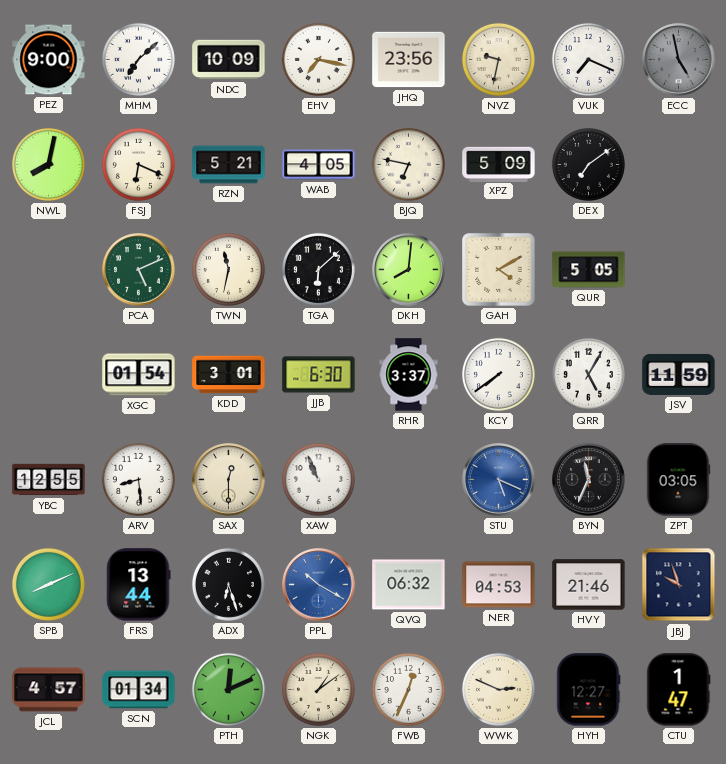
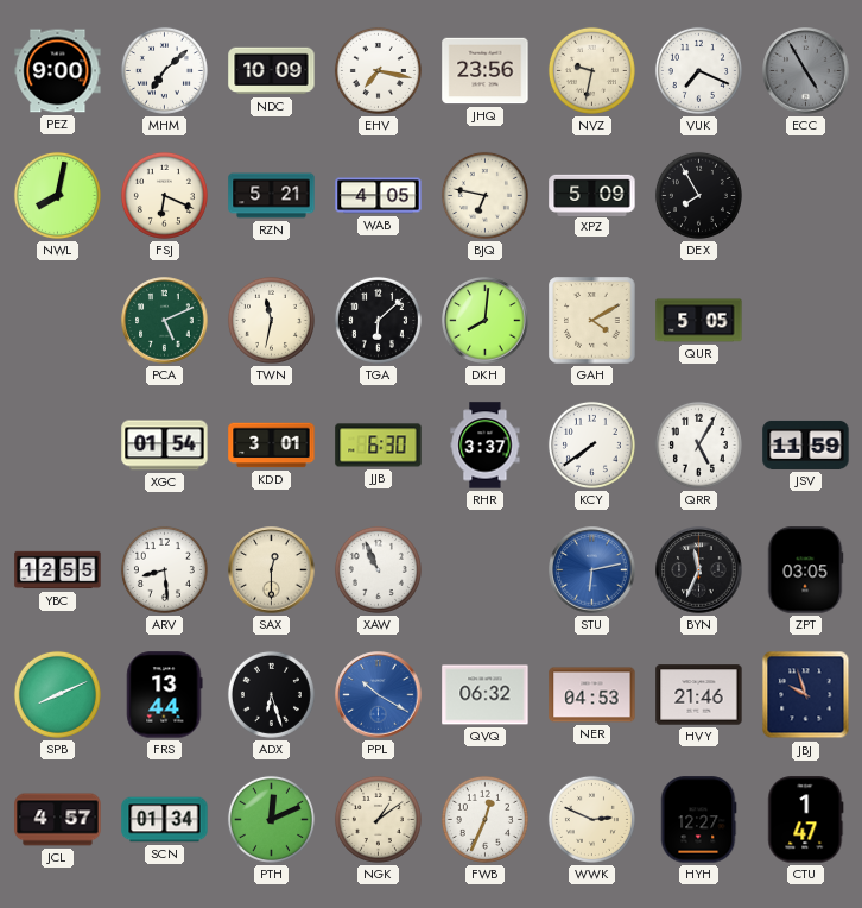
ECC: 4:58 -> 4:55
DEX: 7:09 -> 7:55
STU: 5:19 -> 6:13
